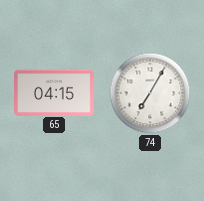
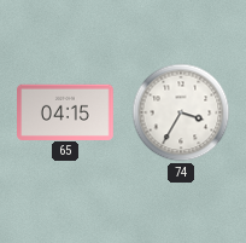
74: 7:05 -> 3:35
